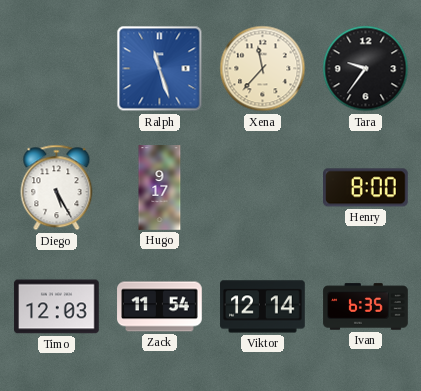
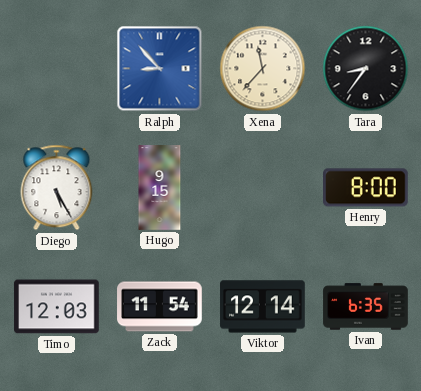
Ralph: 11:27 -> 8:53
Tara: 9:36 -> 8:36
Hugo: 9:17 -> 9:15
